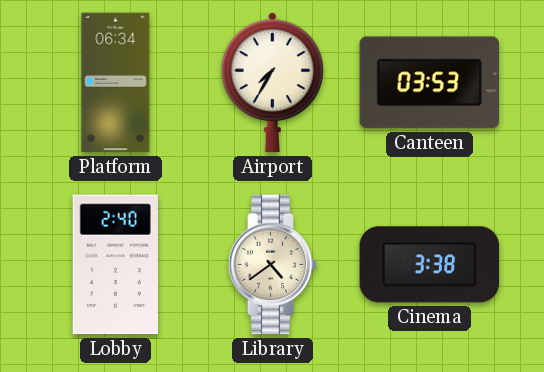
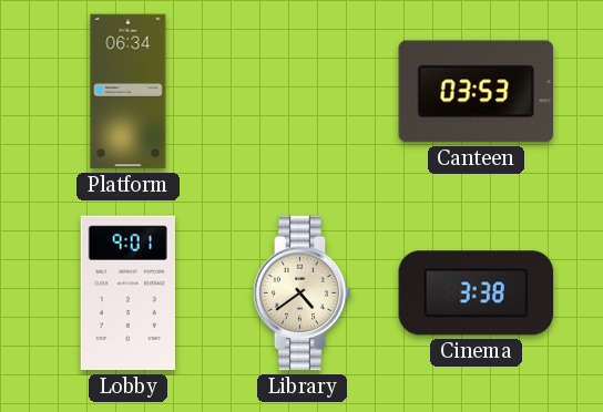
Airport: 7:35 -> none
Lobby: 2:40 -> 9:01
